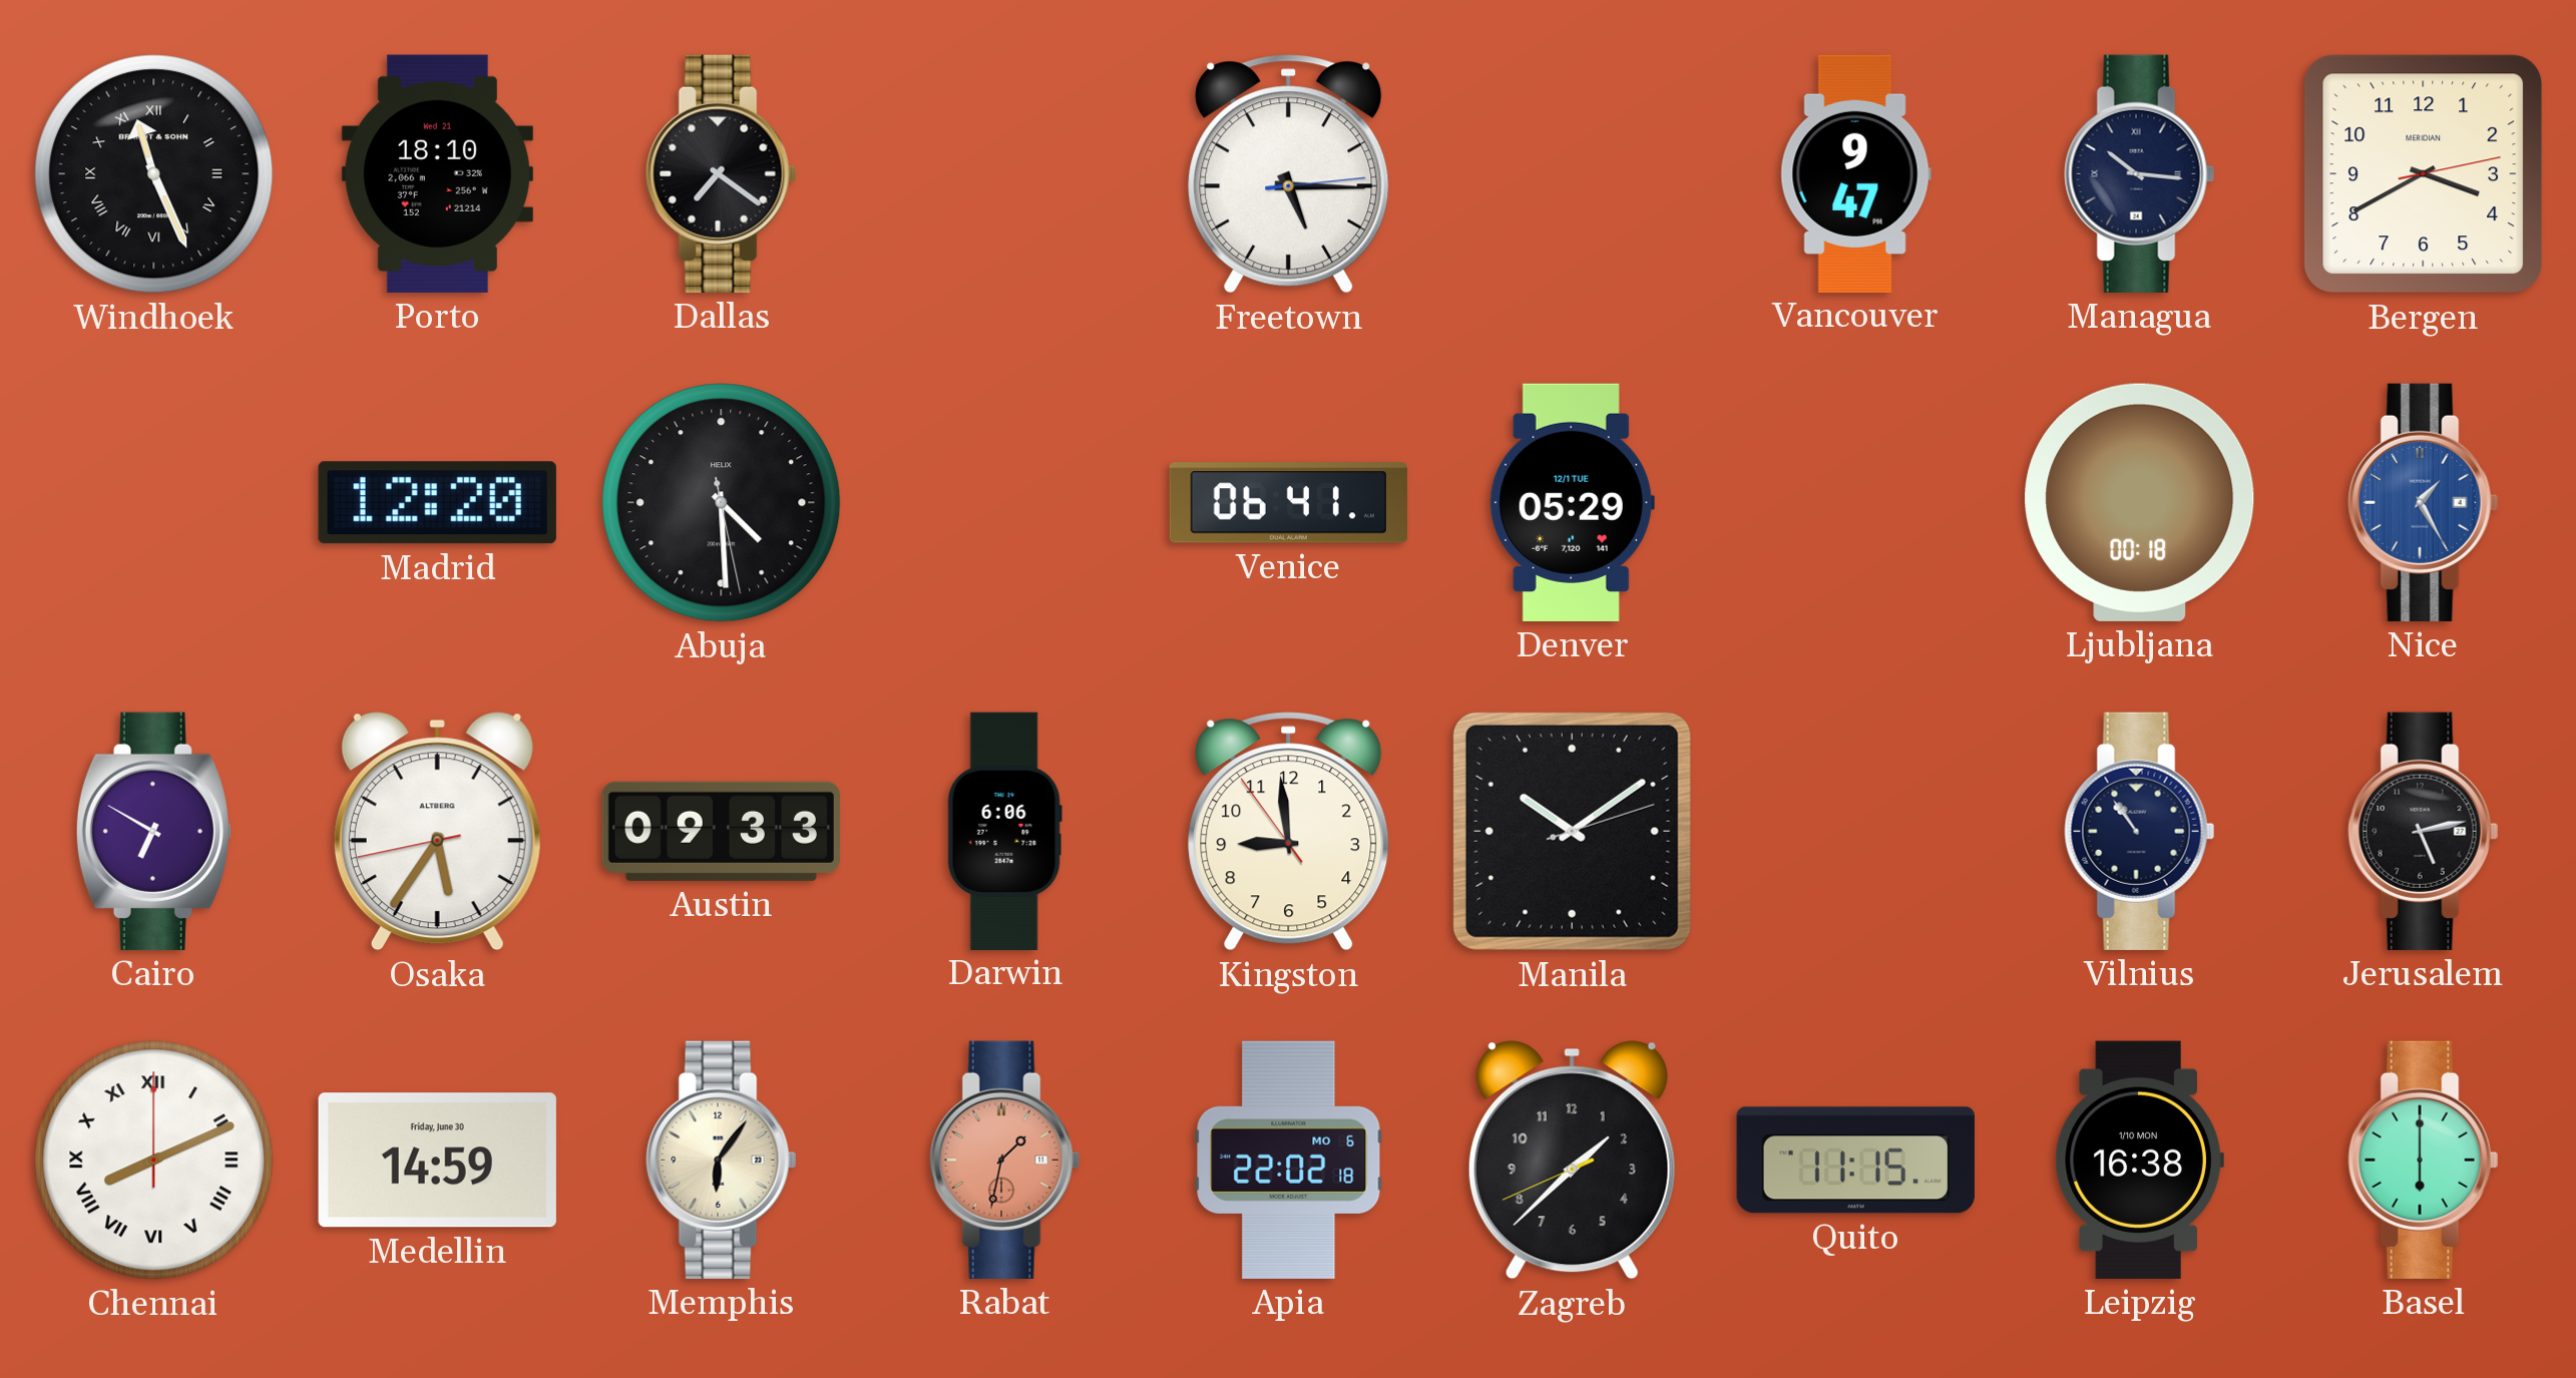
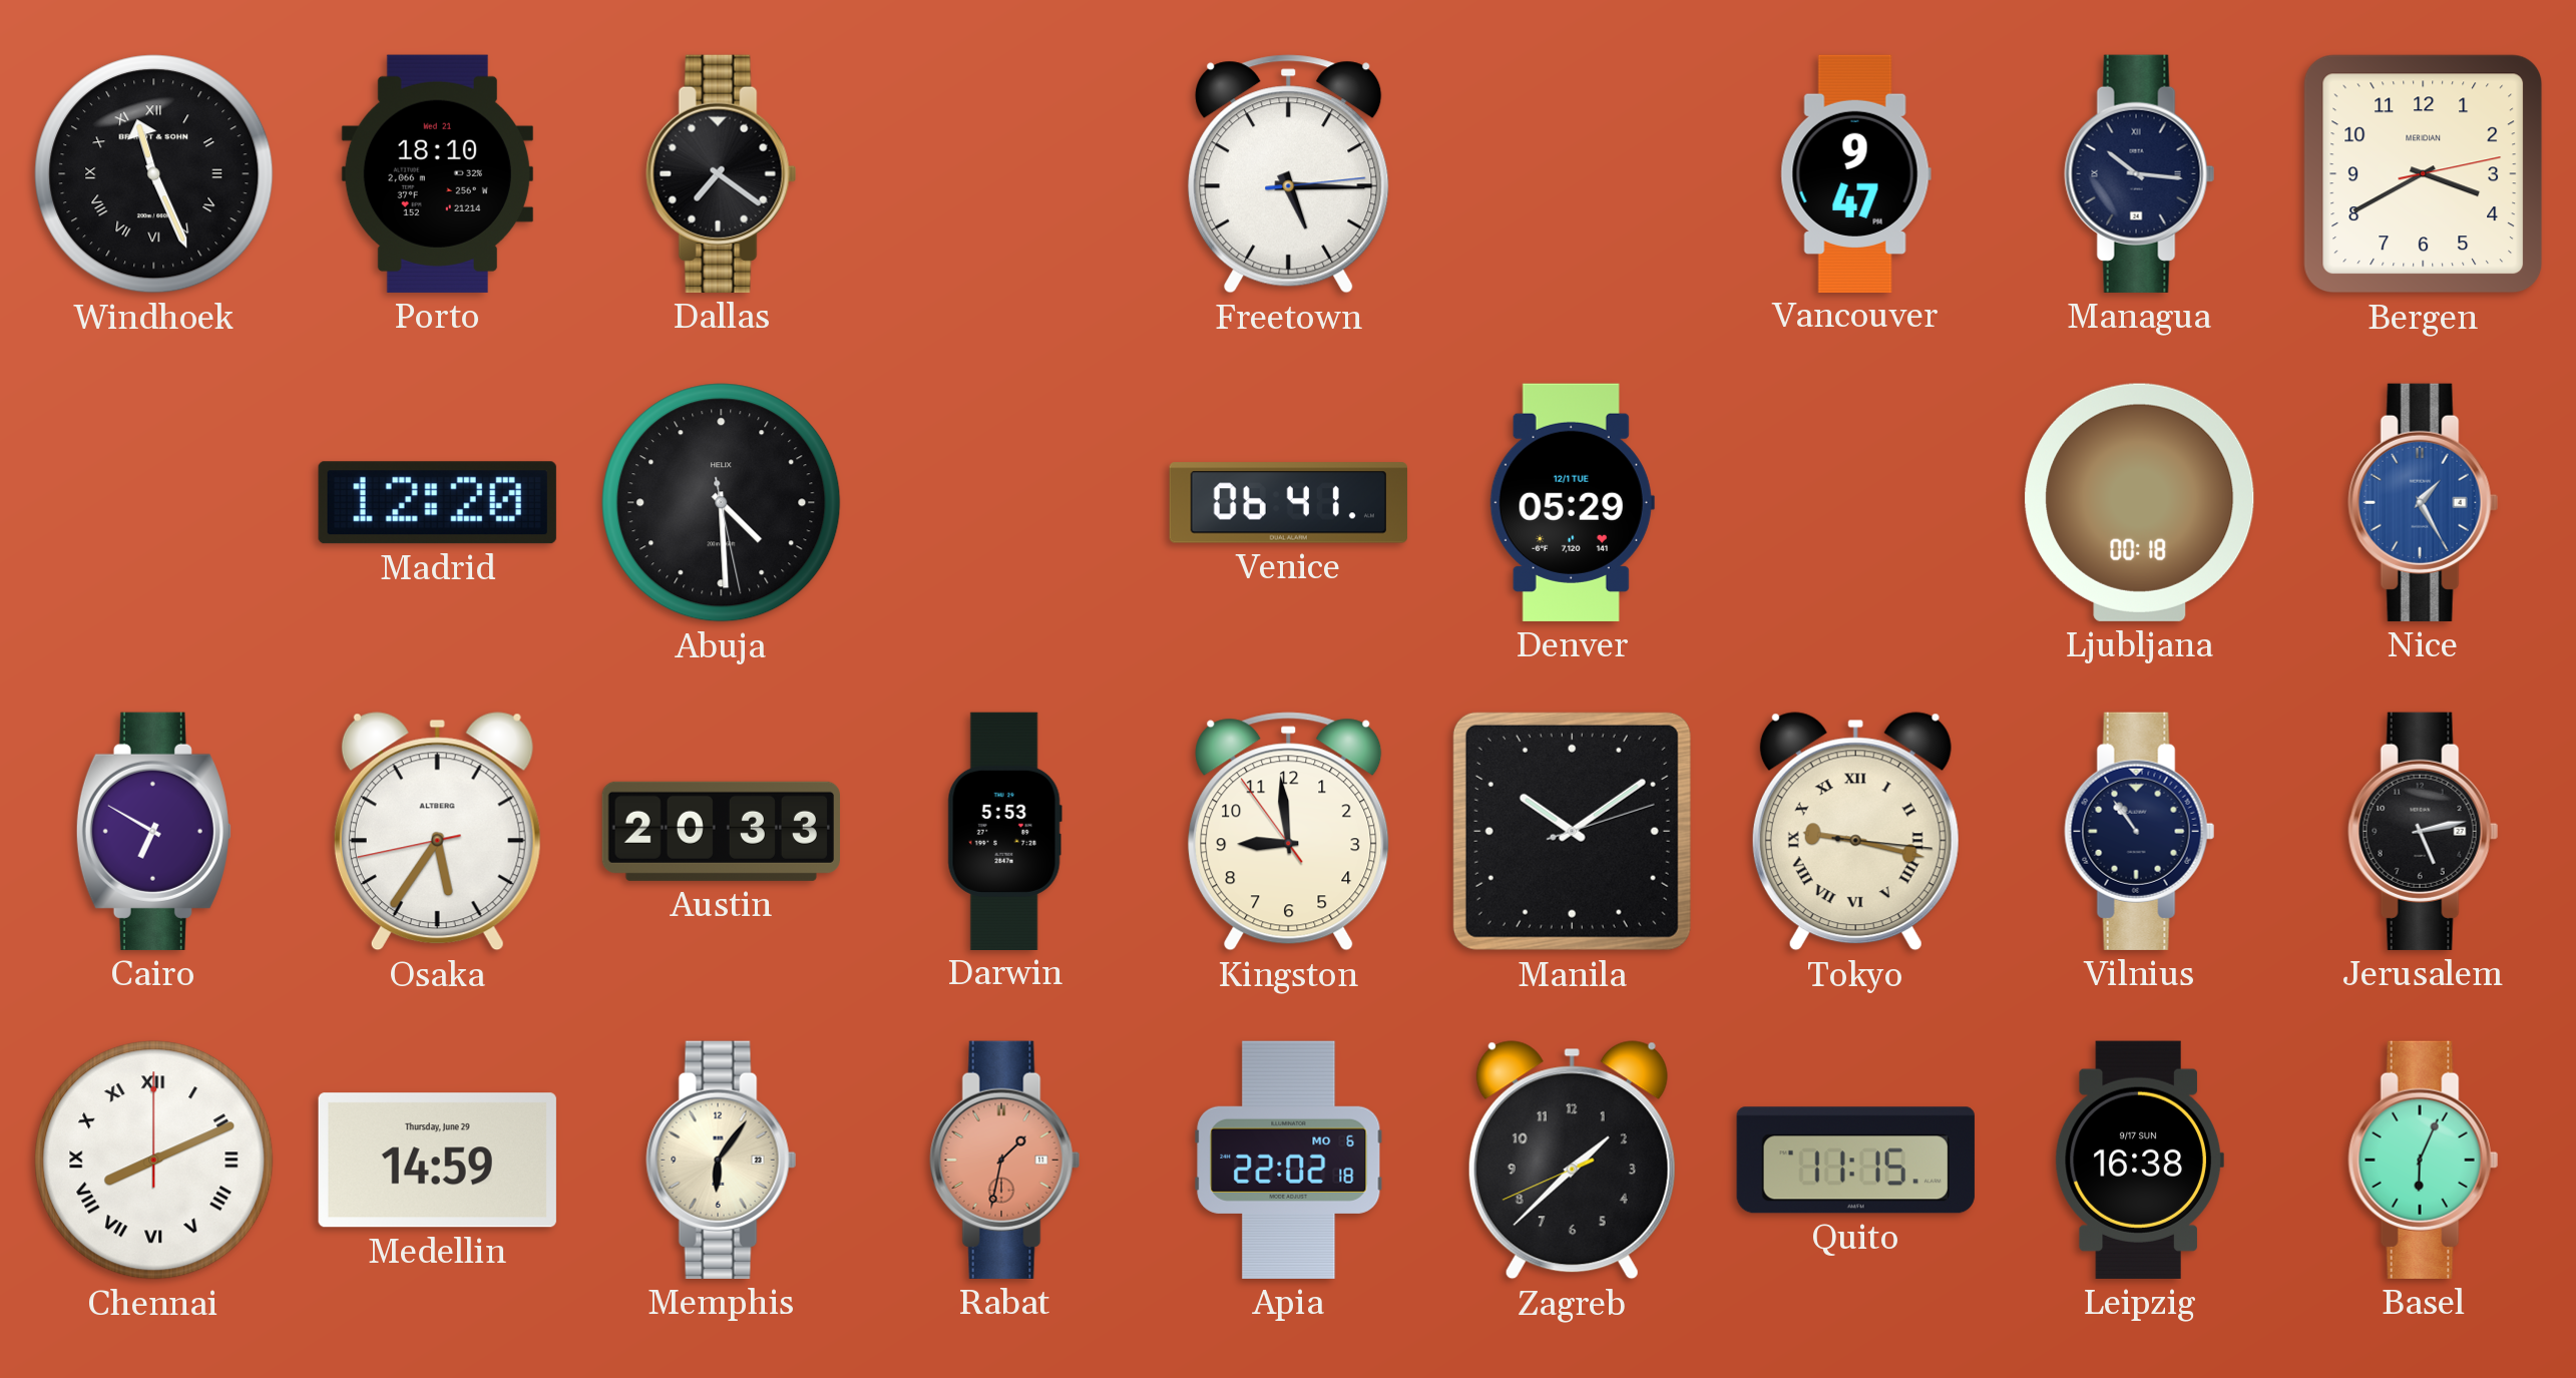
Austin: 09:33 -> 20:33
Darwin: 6:06 -> 5:53
Tokyo: none -> 9:17
Medellin date: Friday, June 30 -> Thursday, June 29
Leipzig date: 1/10 MON -> 9/17 SUN
Basel: 6:00 -> 6:04
